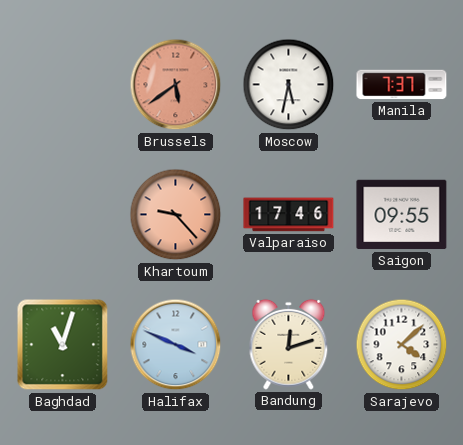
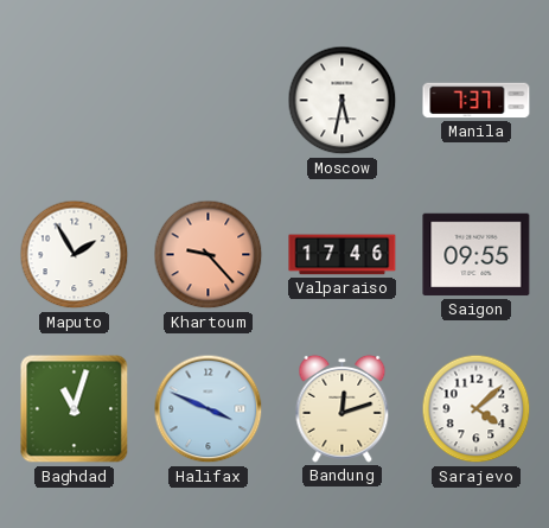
Brussels: 5:39 -> none
Maputo: none -> 1:55
